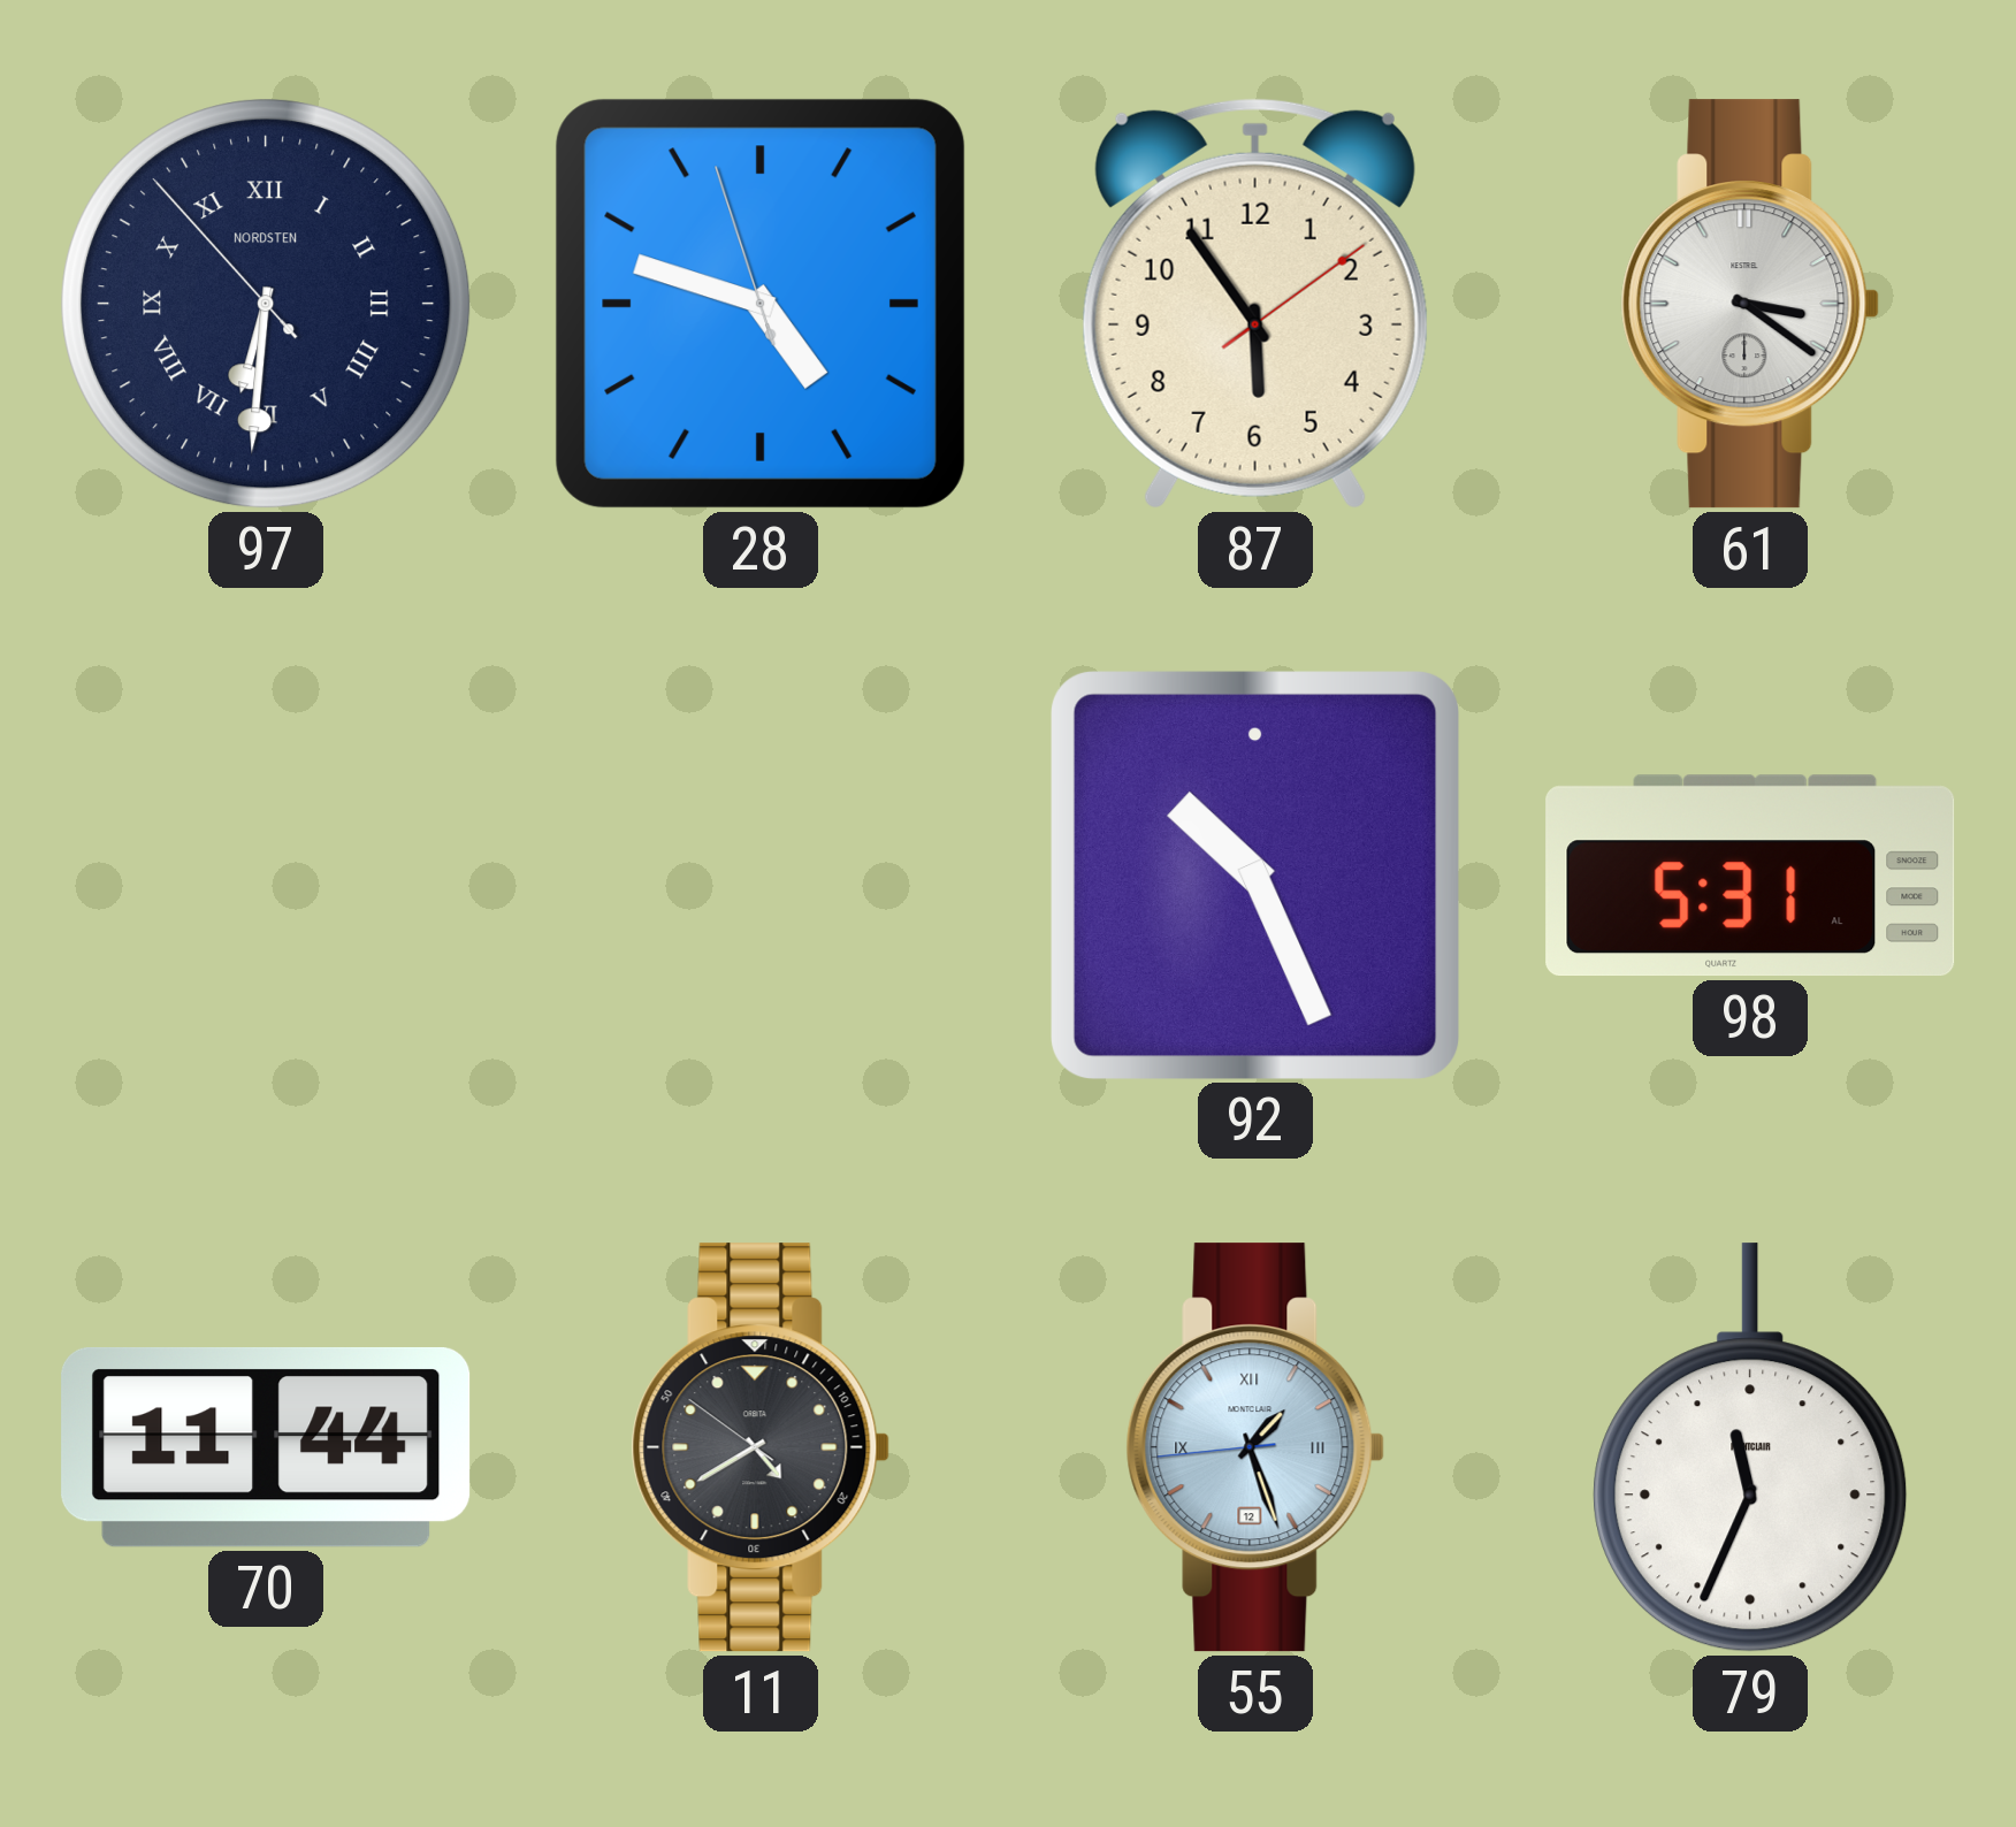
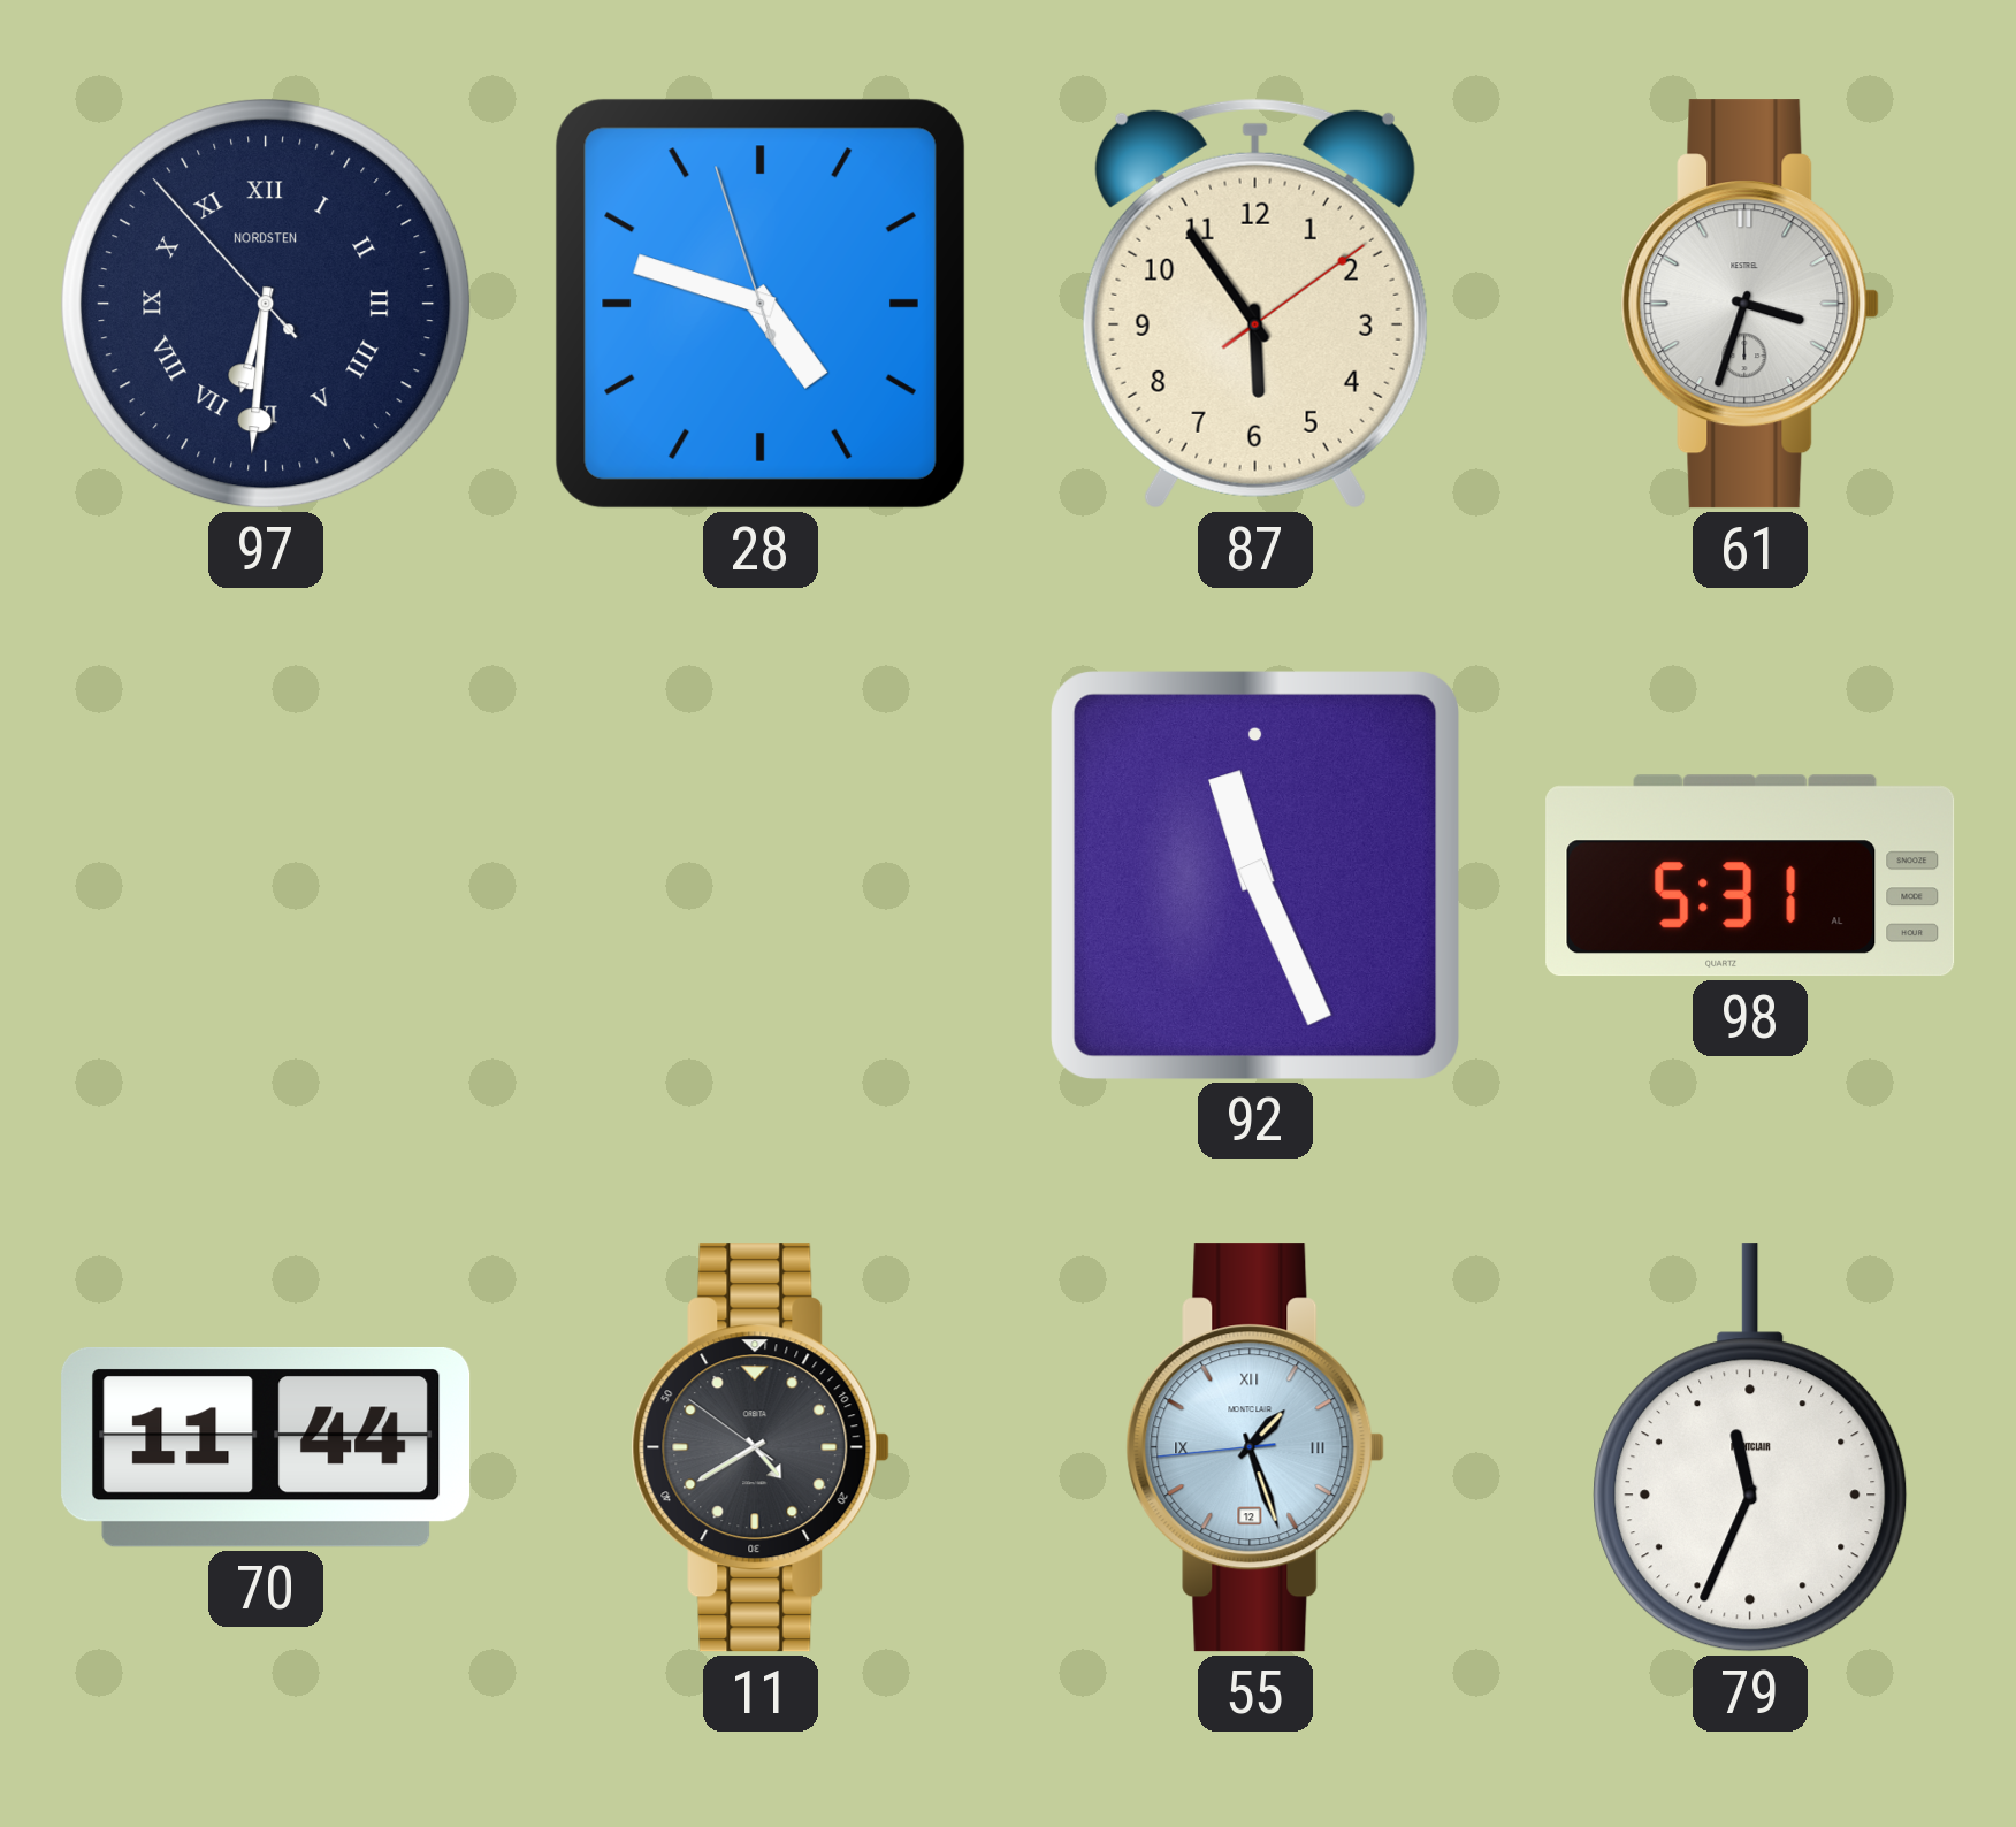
61: 3:21 -> 3:33
92: 10:26 -> 11:26
